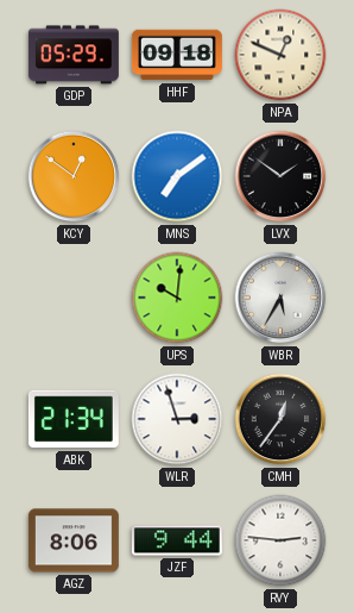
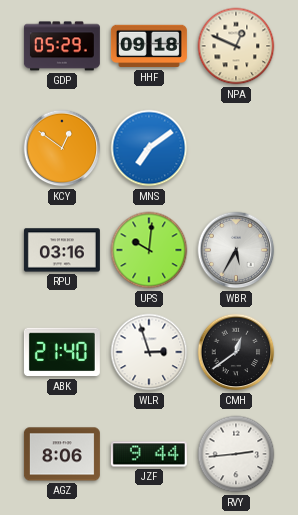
LVX: 1:51 -> none
RPU: none -> 03:16
ABK: 21:34 -> 21:40
CMH: 12:36 -> 12:39
RVY: 2:46 -> 2:44
